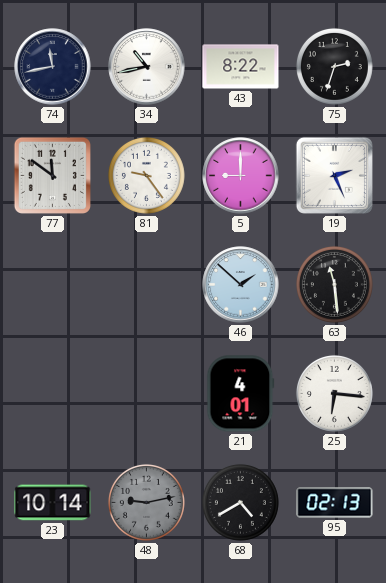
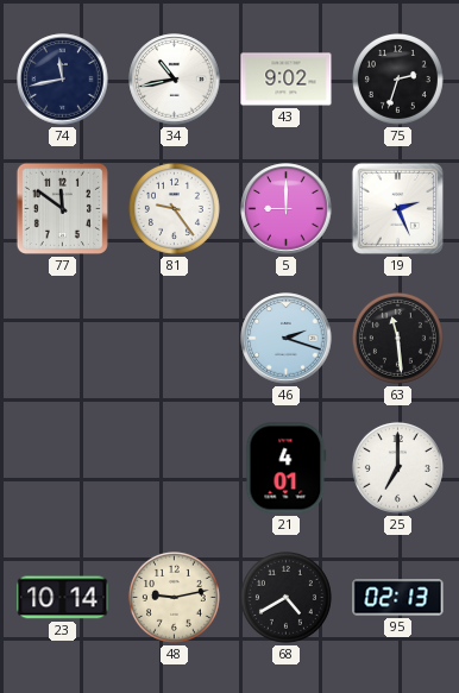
43: 8:22 -> 9:02
46: 1:52 -> 2:18
25: 6:16 -> 7:00
48 dial: grey -> cream
